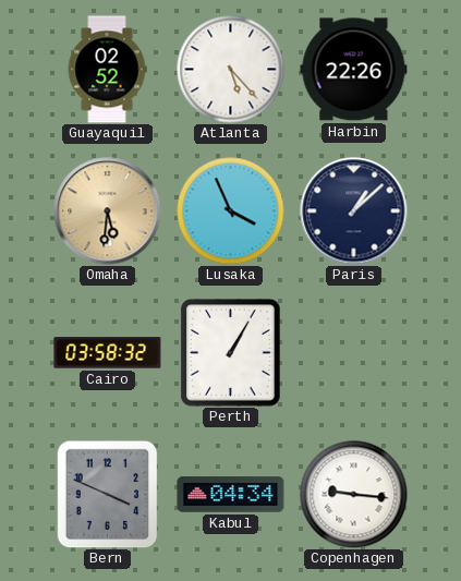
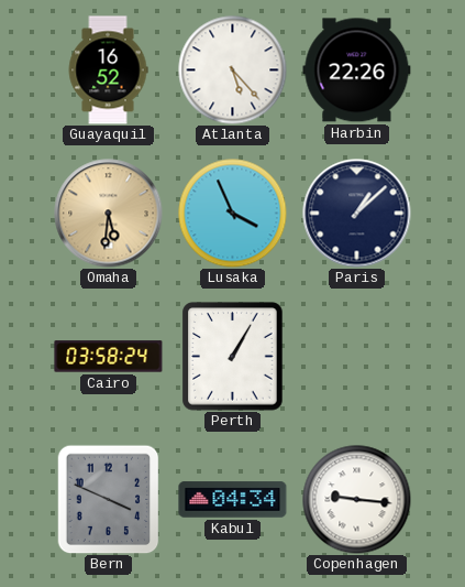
Guayaquil: 02:52 -> 16:52
Cairo: 03:58:32 -> 03:58:24
